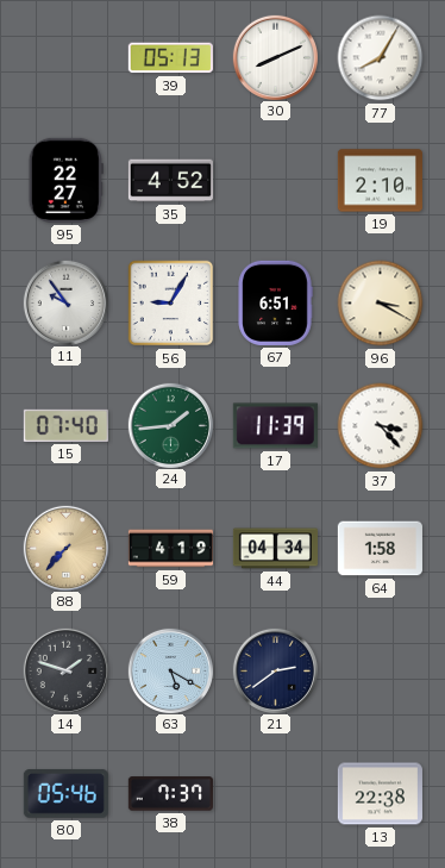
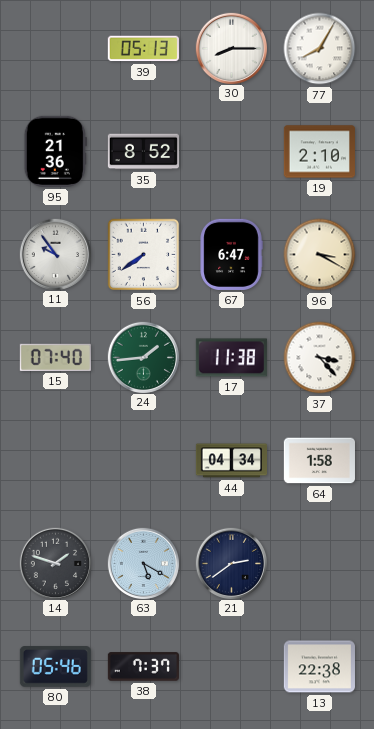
30: 8:11 -> 8:15
95: 22:27 -> 21:36
35: 4:52 -> 8:52
56: 9:05 -> 7:39
67: 6:51 -> 6:47
17: 11:39 -> 11:38
88: 7:37 -> none
59: 4:19 -> none
